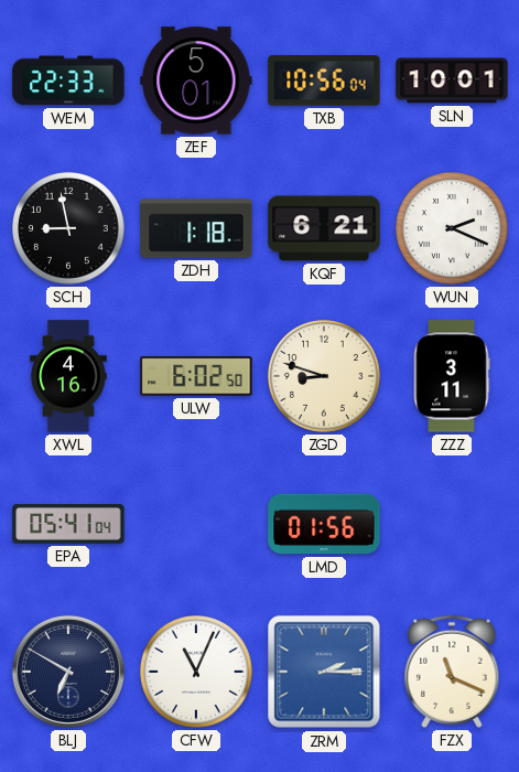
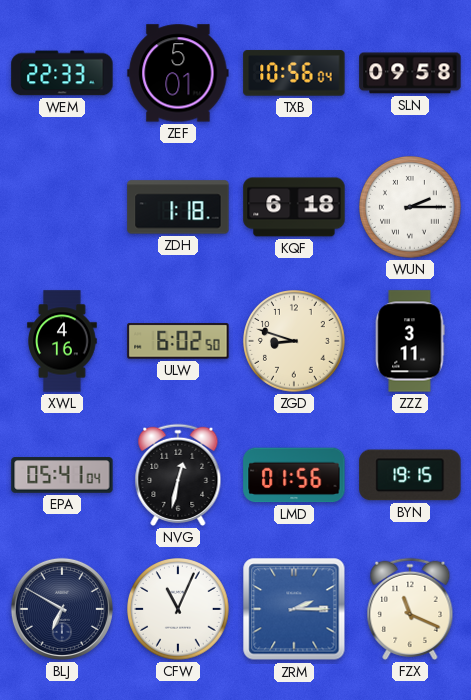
SLN: 10:01 -> 09:58
SCH: 8:58 -> none
KQF: 6:21 -> 6:18
WUN: 2:19 -> 2:15
NVG: none -> 12:32
BYN: none -> 19:15
